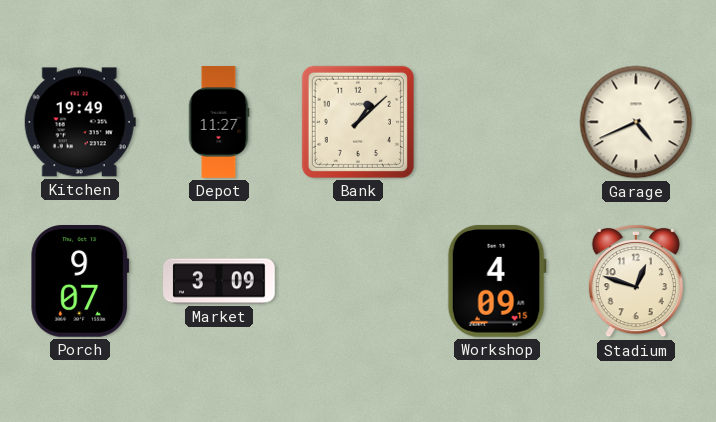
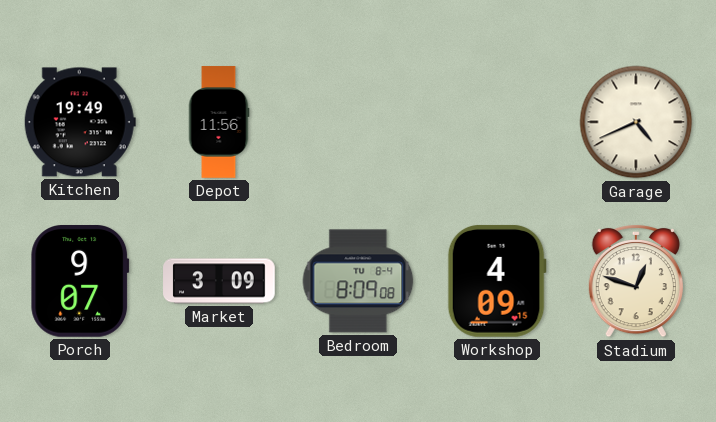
Depot: 11:27 -> 11:56
Bank: 1:08 -> none
Bedroom: none -> 8:09
